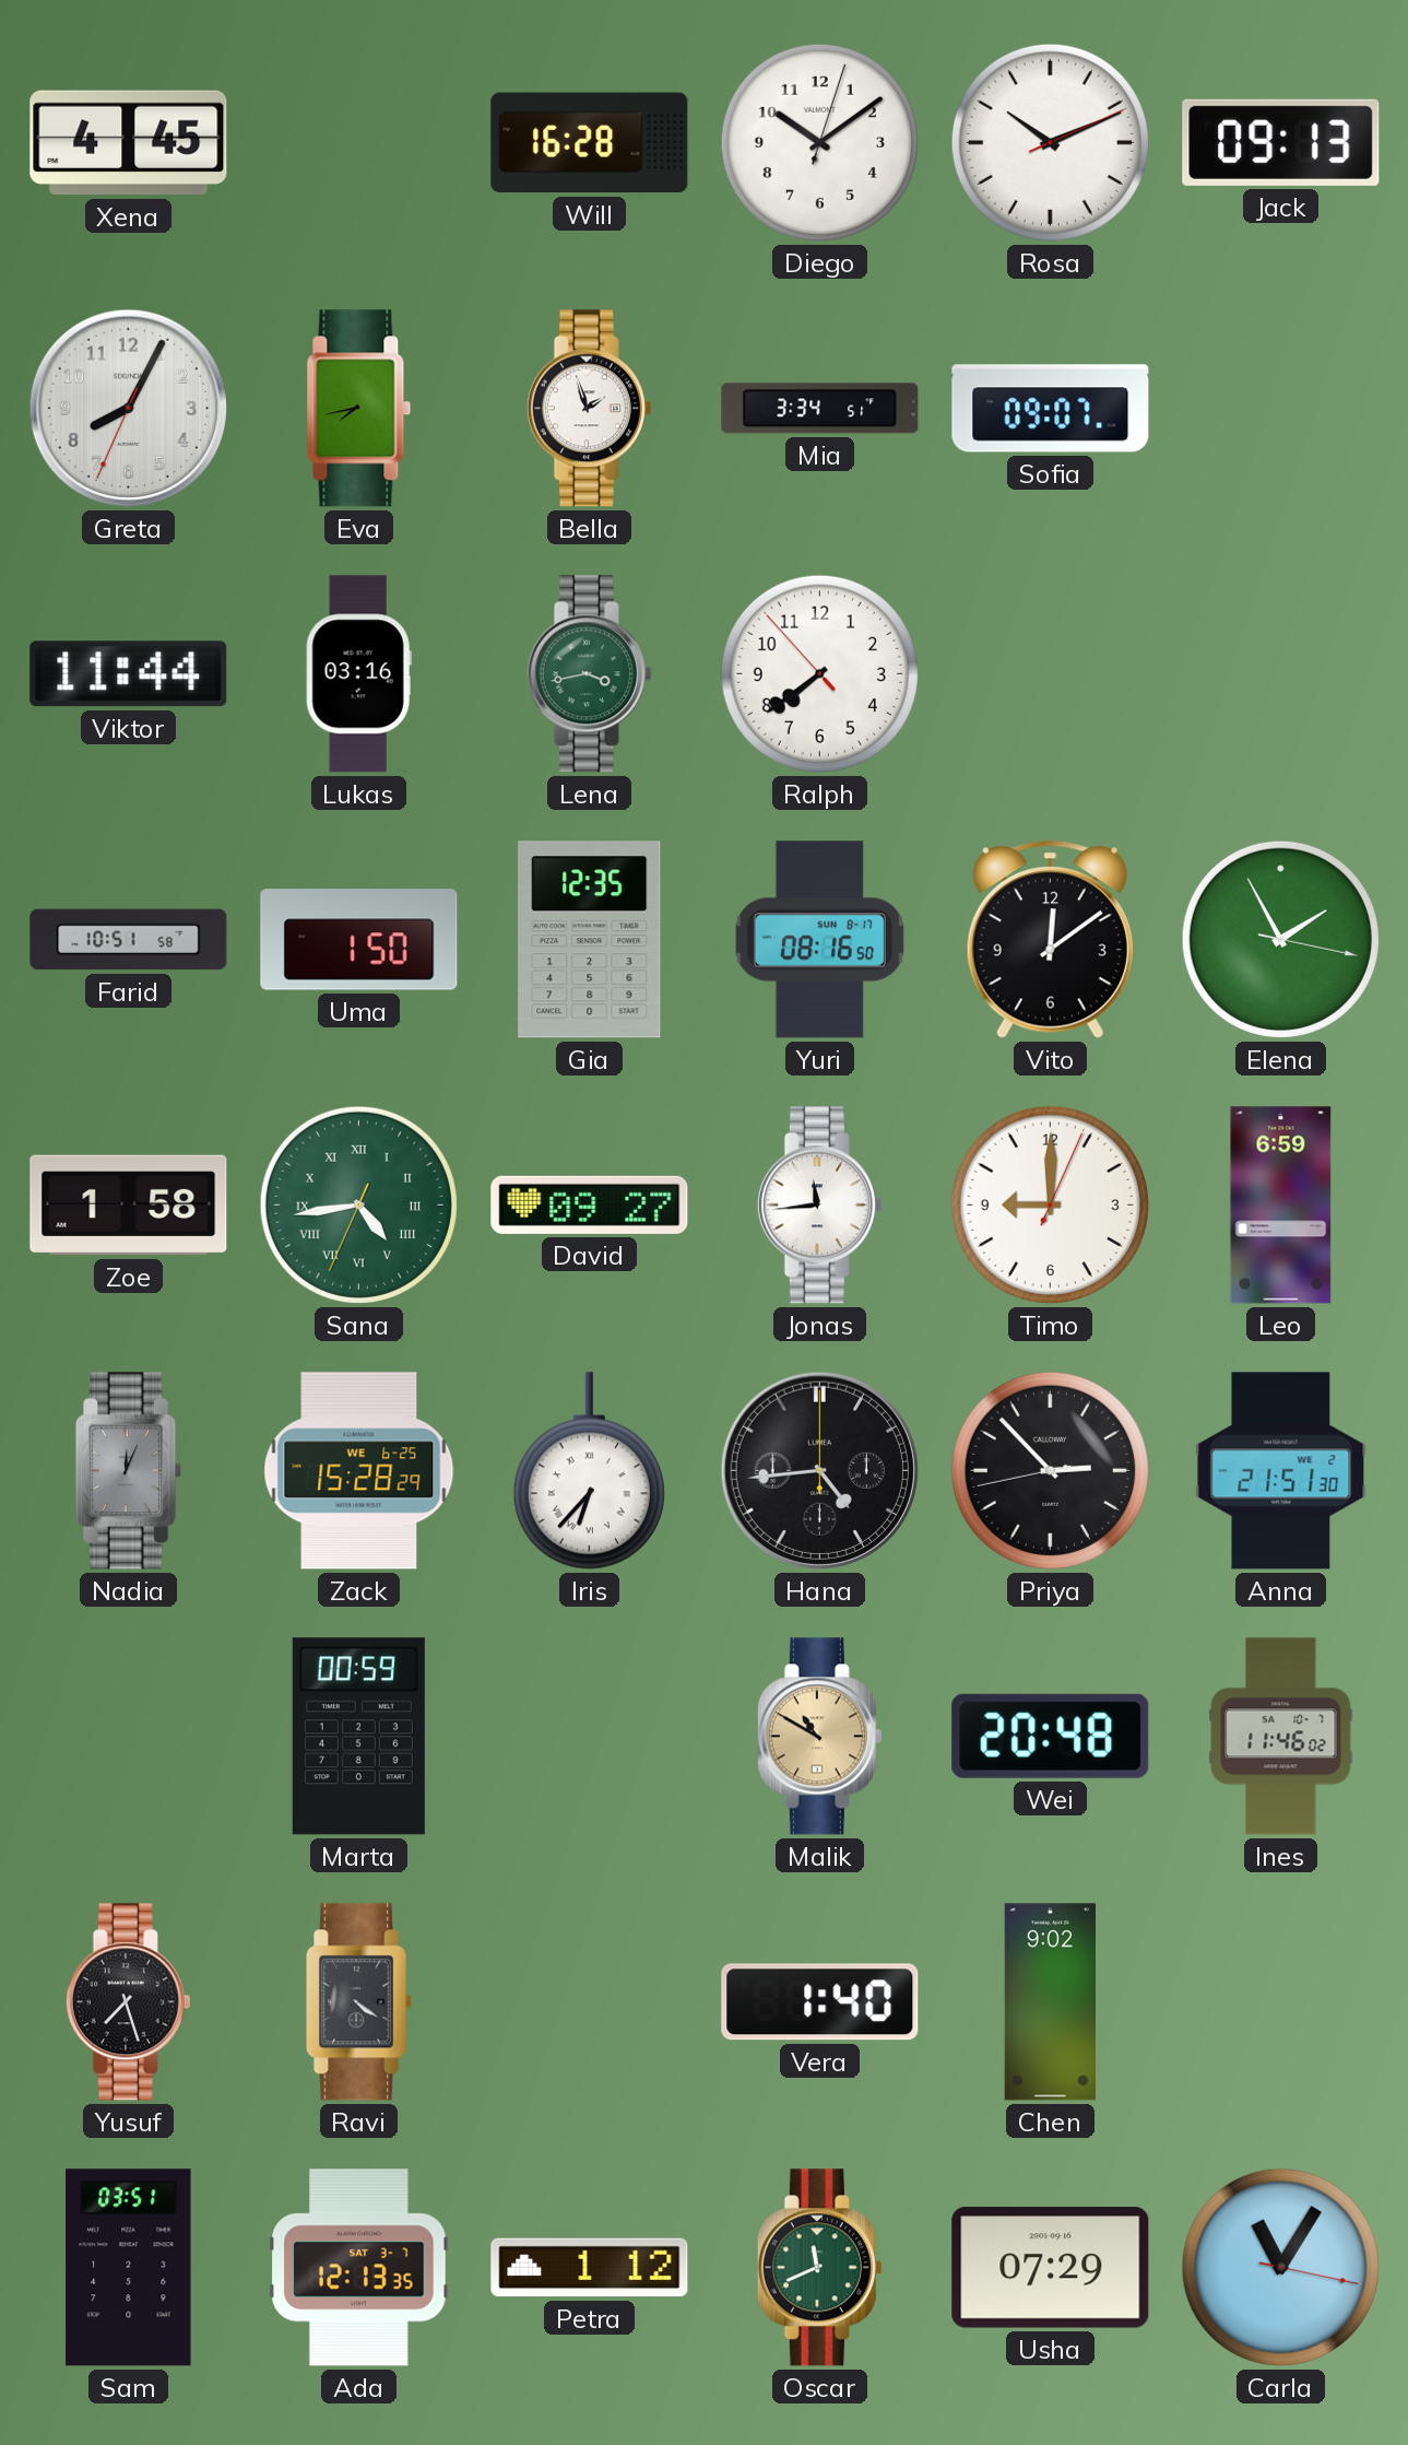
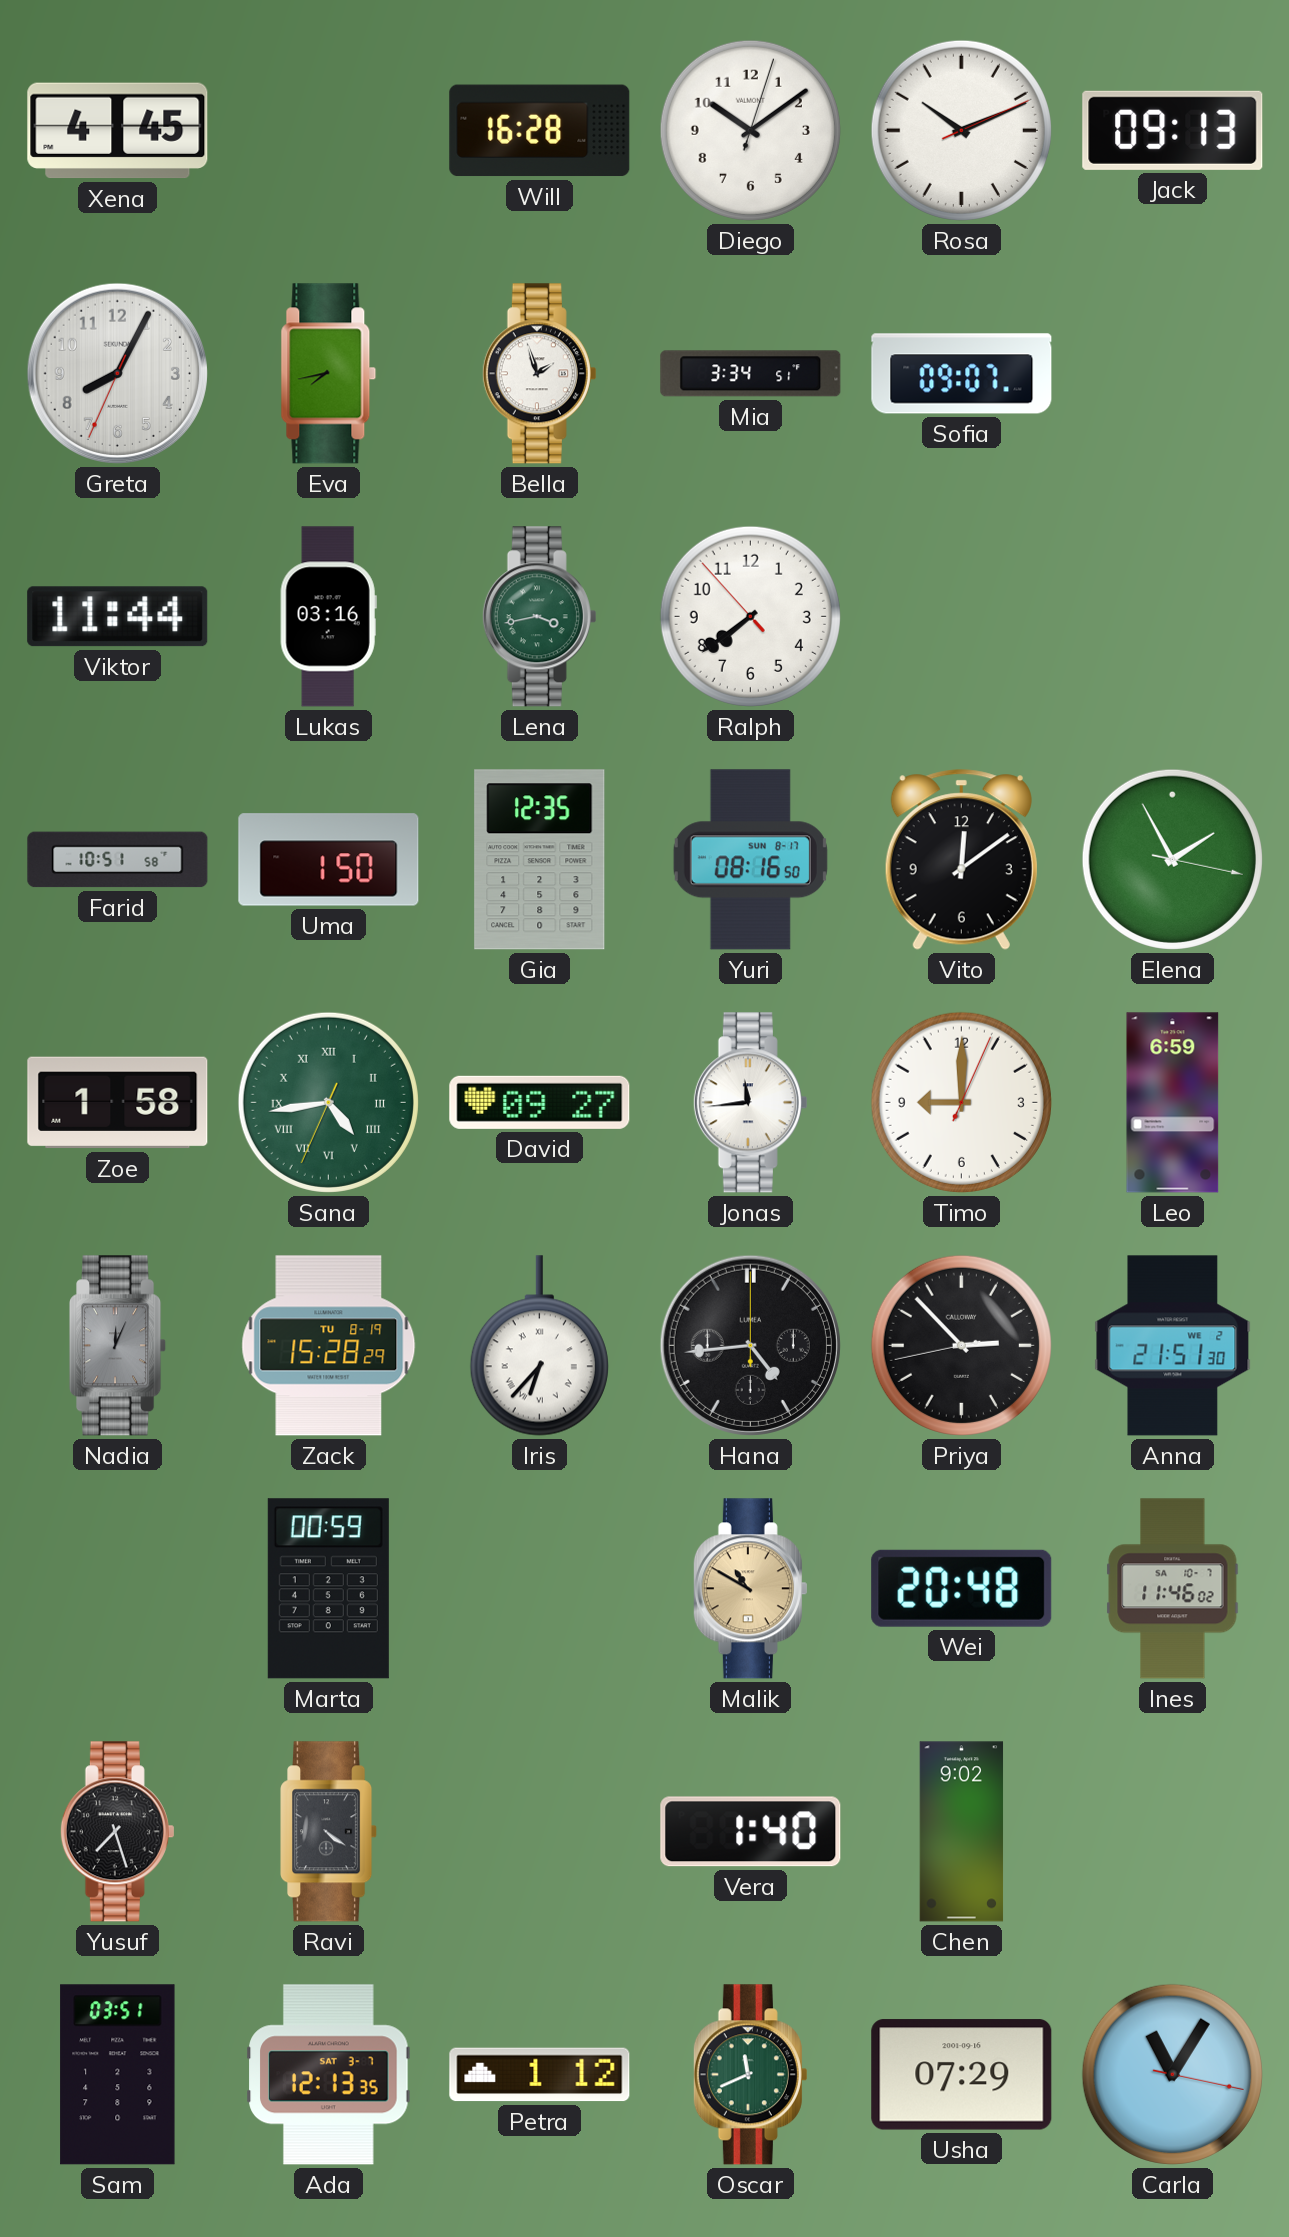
Zack date: WE 6-25 -> TU 8-19
